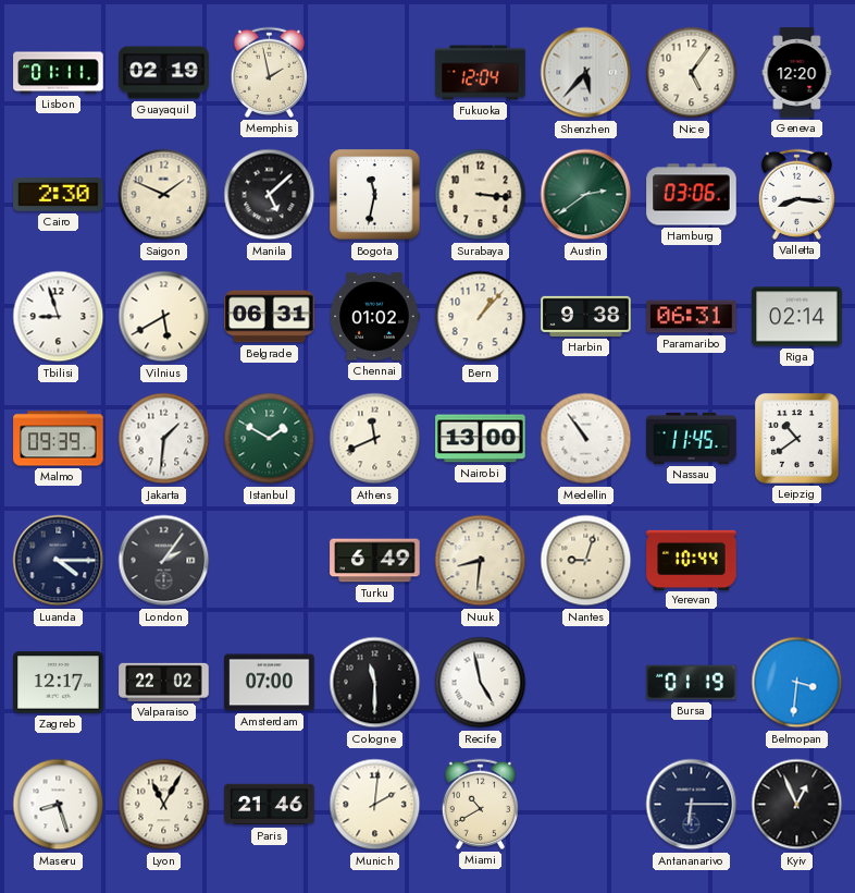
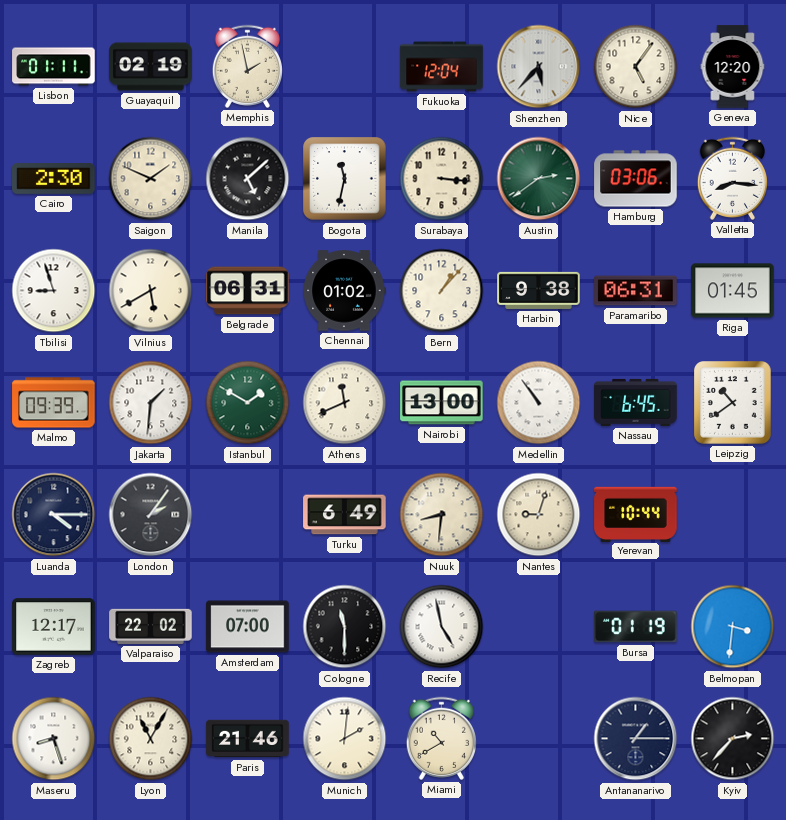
Riga: 02:14 -> 01:45
Nassau: 11:45 -> 6:45
Antananarivo: 6:15 -> 1:15
Kyiv: 12:56 -> 2:37
